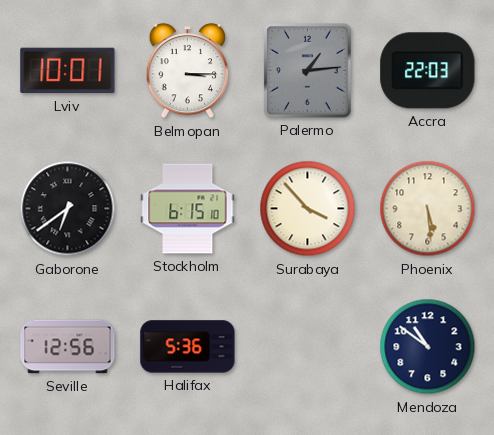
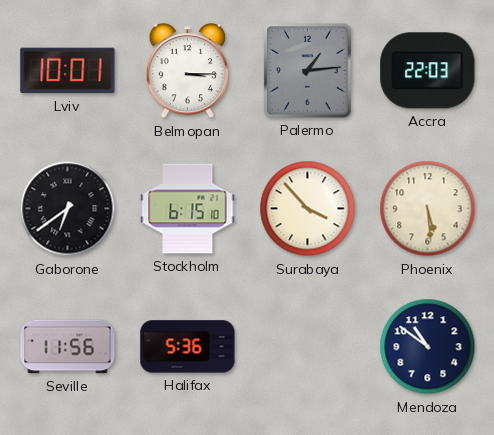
Seville: 12:56 -> 11:56
